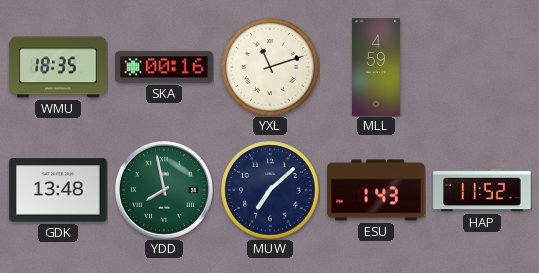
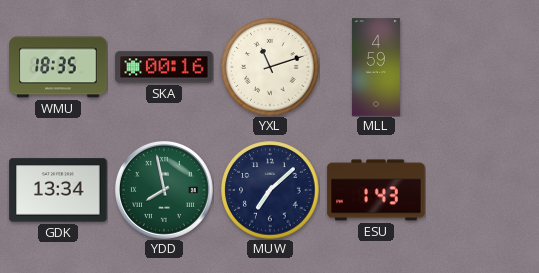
GDK: 13:48 -> 13:34
HAP: 11:52 -> none
